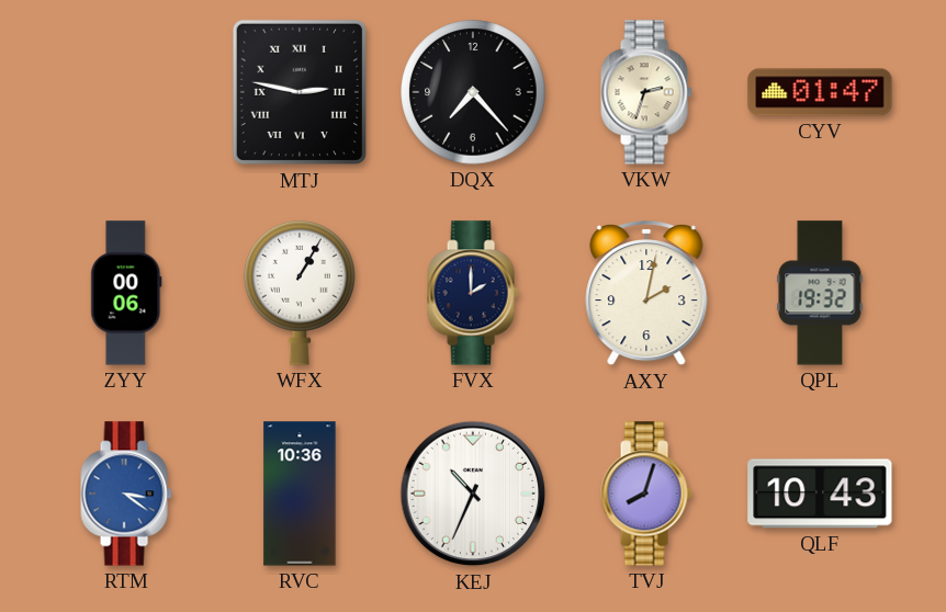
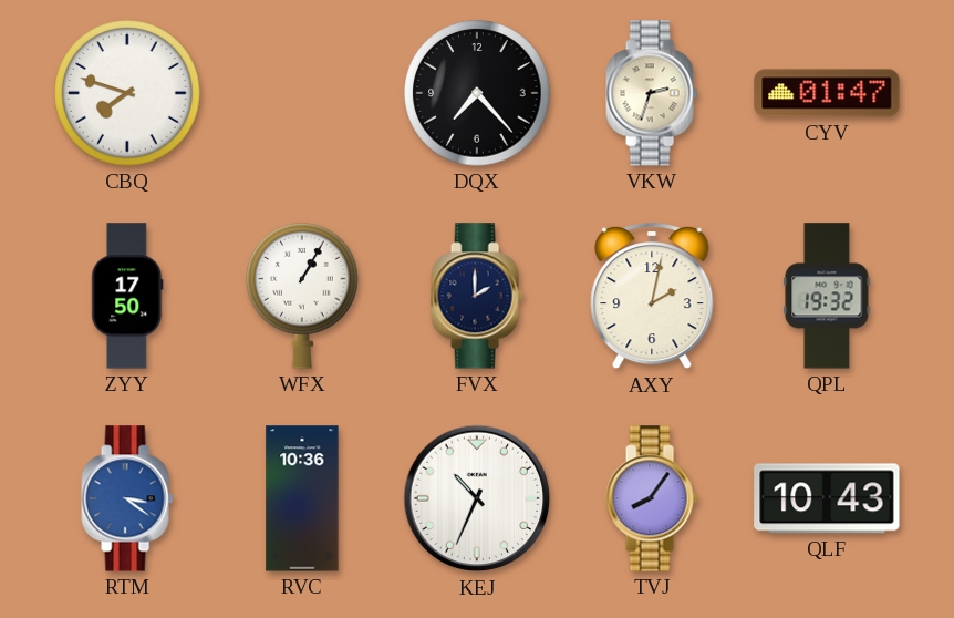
CBQ: none -> 7:48
MTJ: 2:47 -> none
ZYY: 00:06 -> 17:50
TVJ: 8:03 -> 8:06
